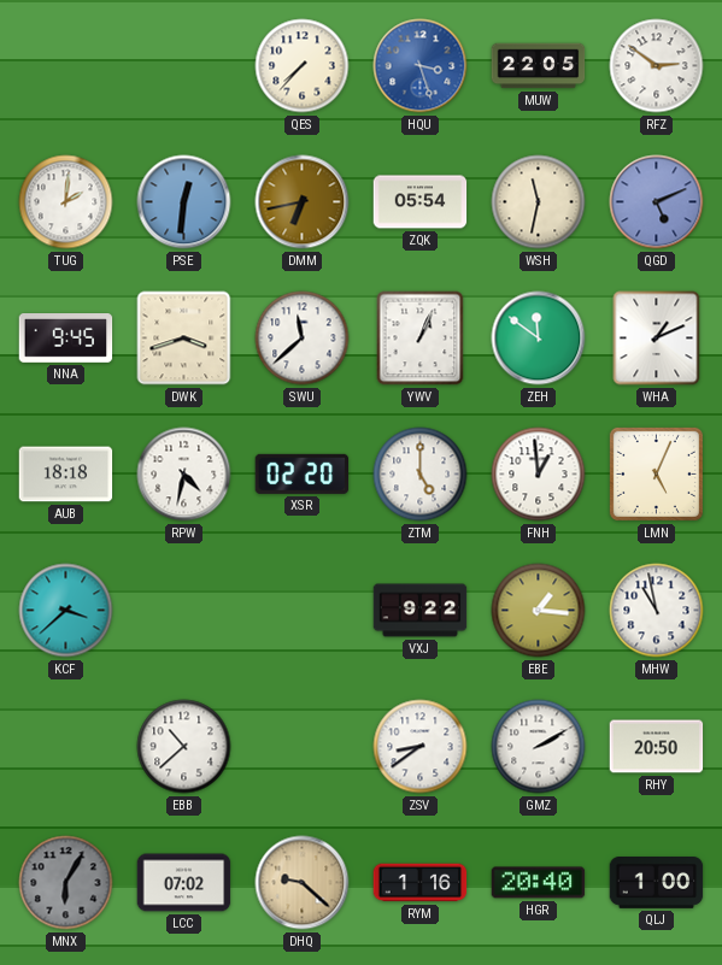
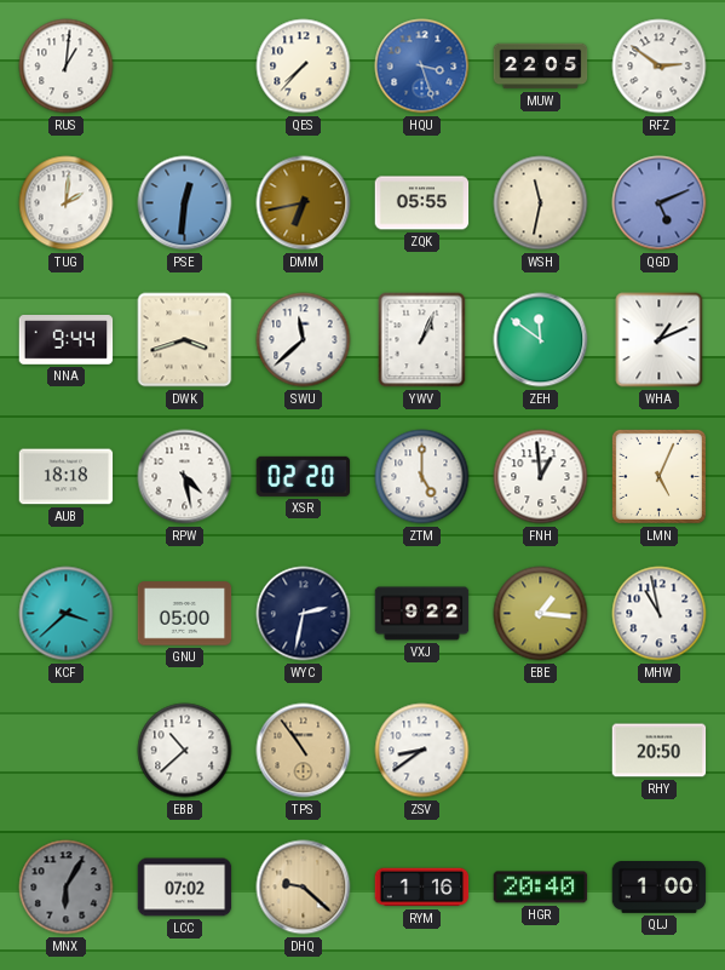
RUS: none -> 1:01
ZQK: 05:54 -> 05:55
NNA: 9:45 -> 9:44
RPW: 4:32 -> 4:28
GNU: none -> 05:00
WYC: none -> 2:32
TPS: none -> 10:54
GMZ: 2:10 -> none
